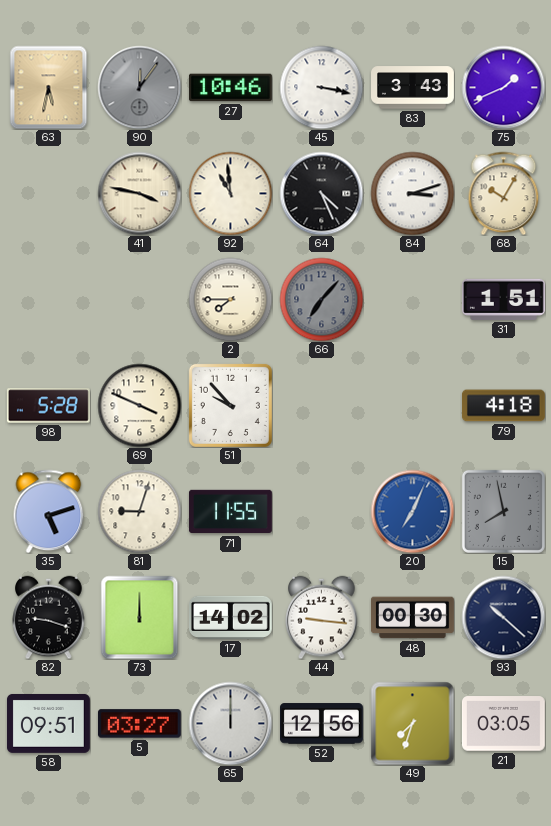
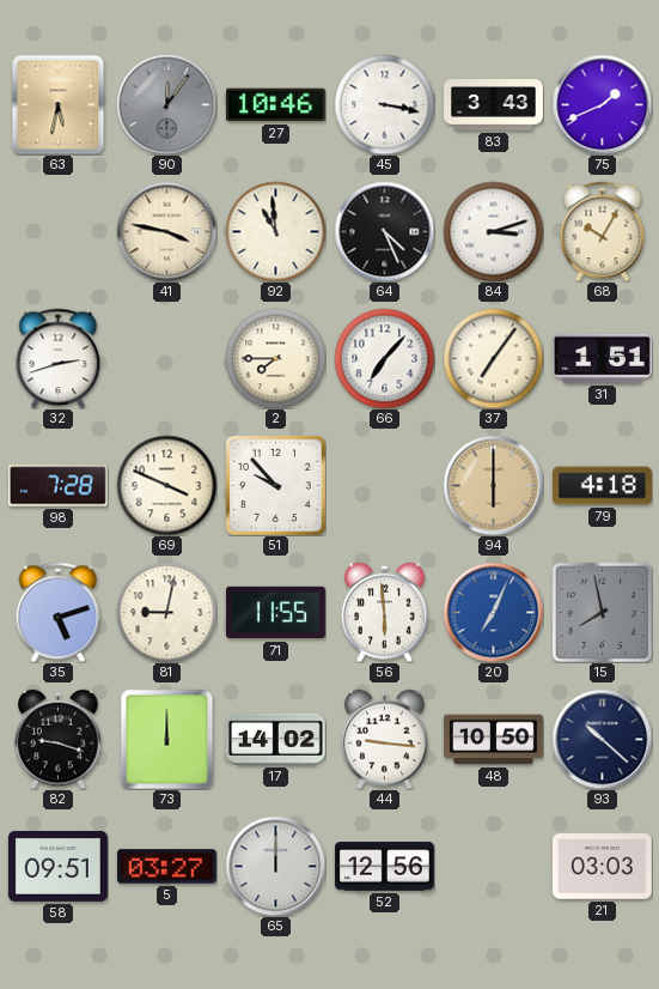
32: none -> 2:42
66 dial: grey -> white
37: none -> 7:06
98: 5:28 -> 7:28
94: none -> 6:00
81: 9:03 -> 9:02
56: none -> 5:59
48: 00:30 -> 10:50
49: 7:33 -> none
21: 03:05 -> 03:03
